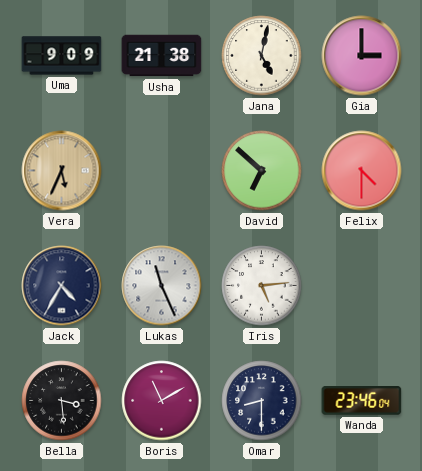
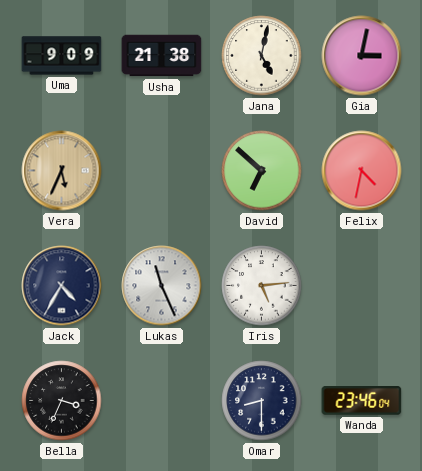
Gia: 3:00 -> 3:02
Felix: 4:30 -> 4:32
Bella: 3:29 -> 3:34
Boris: 11:10 -> none
